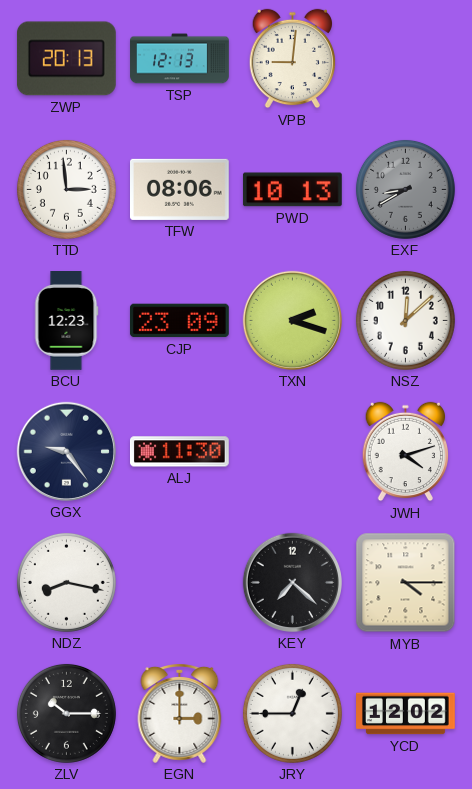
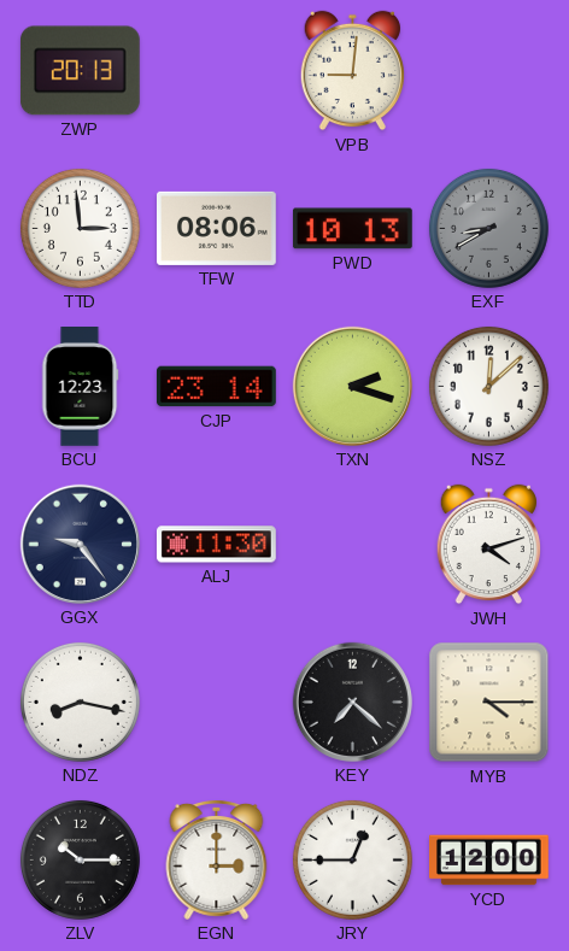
TSP: 12:13 -> none
CJP: 23:09 -> 23:14
YCD: 12:02 -> 12:00
